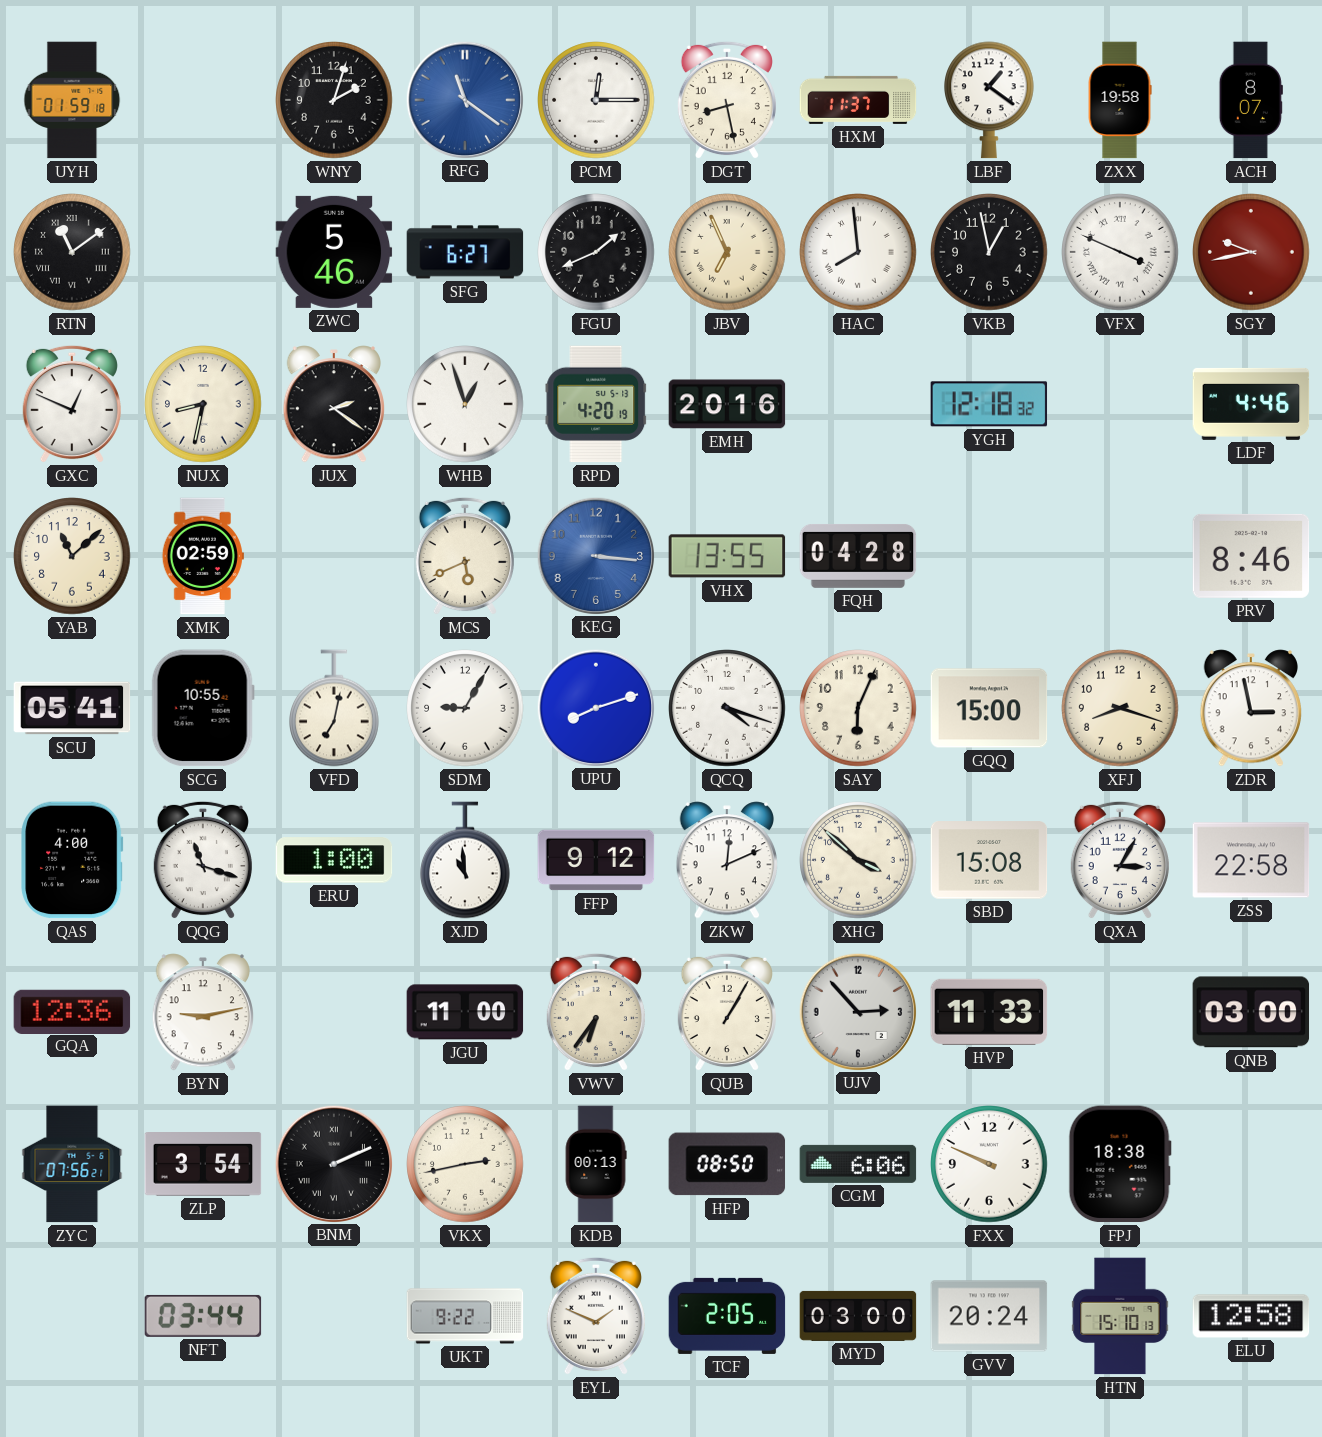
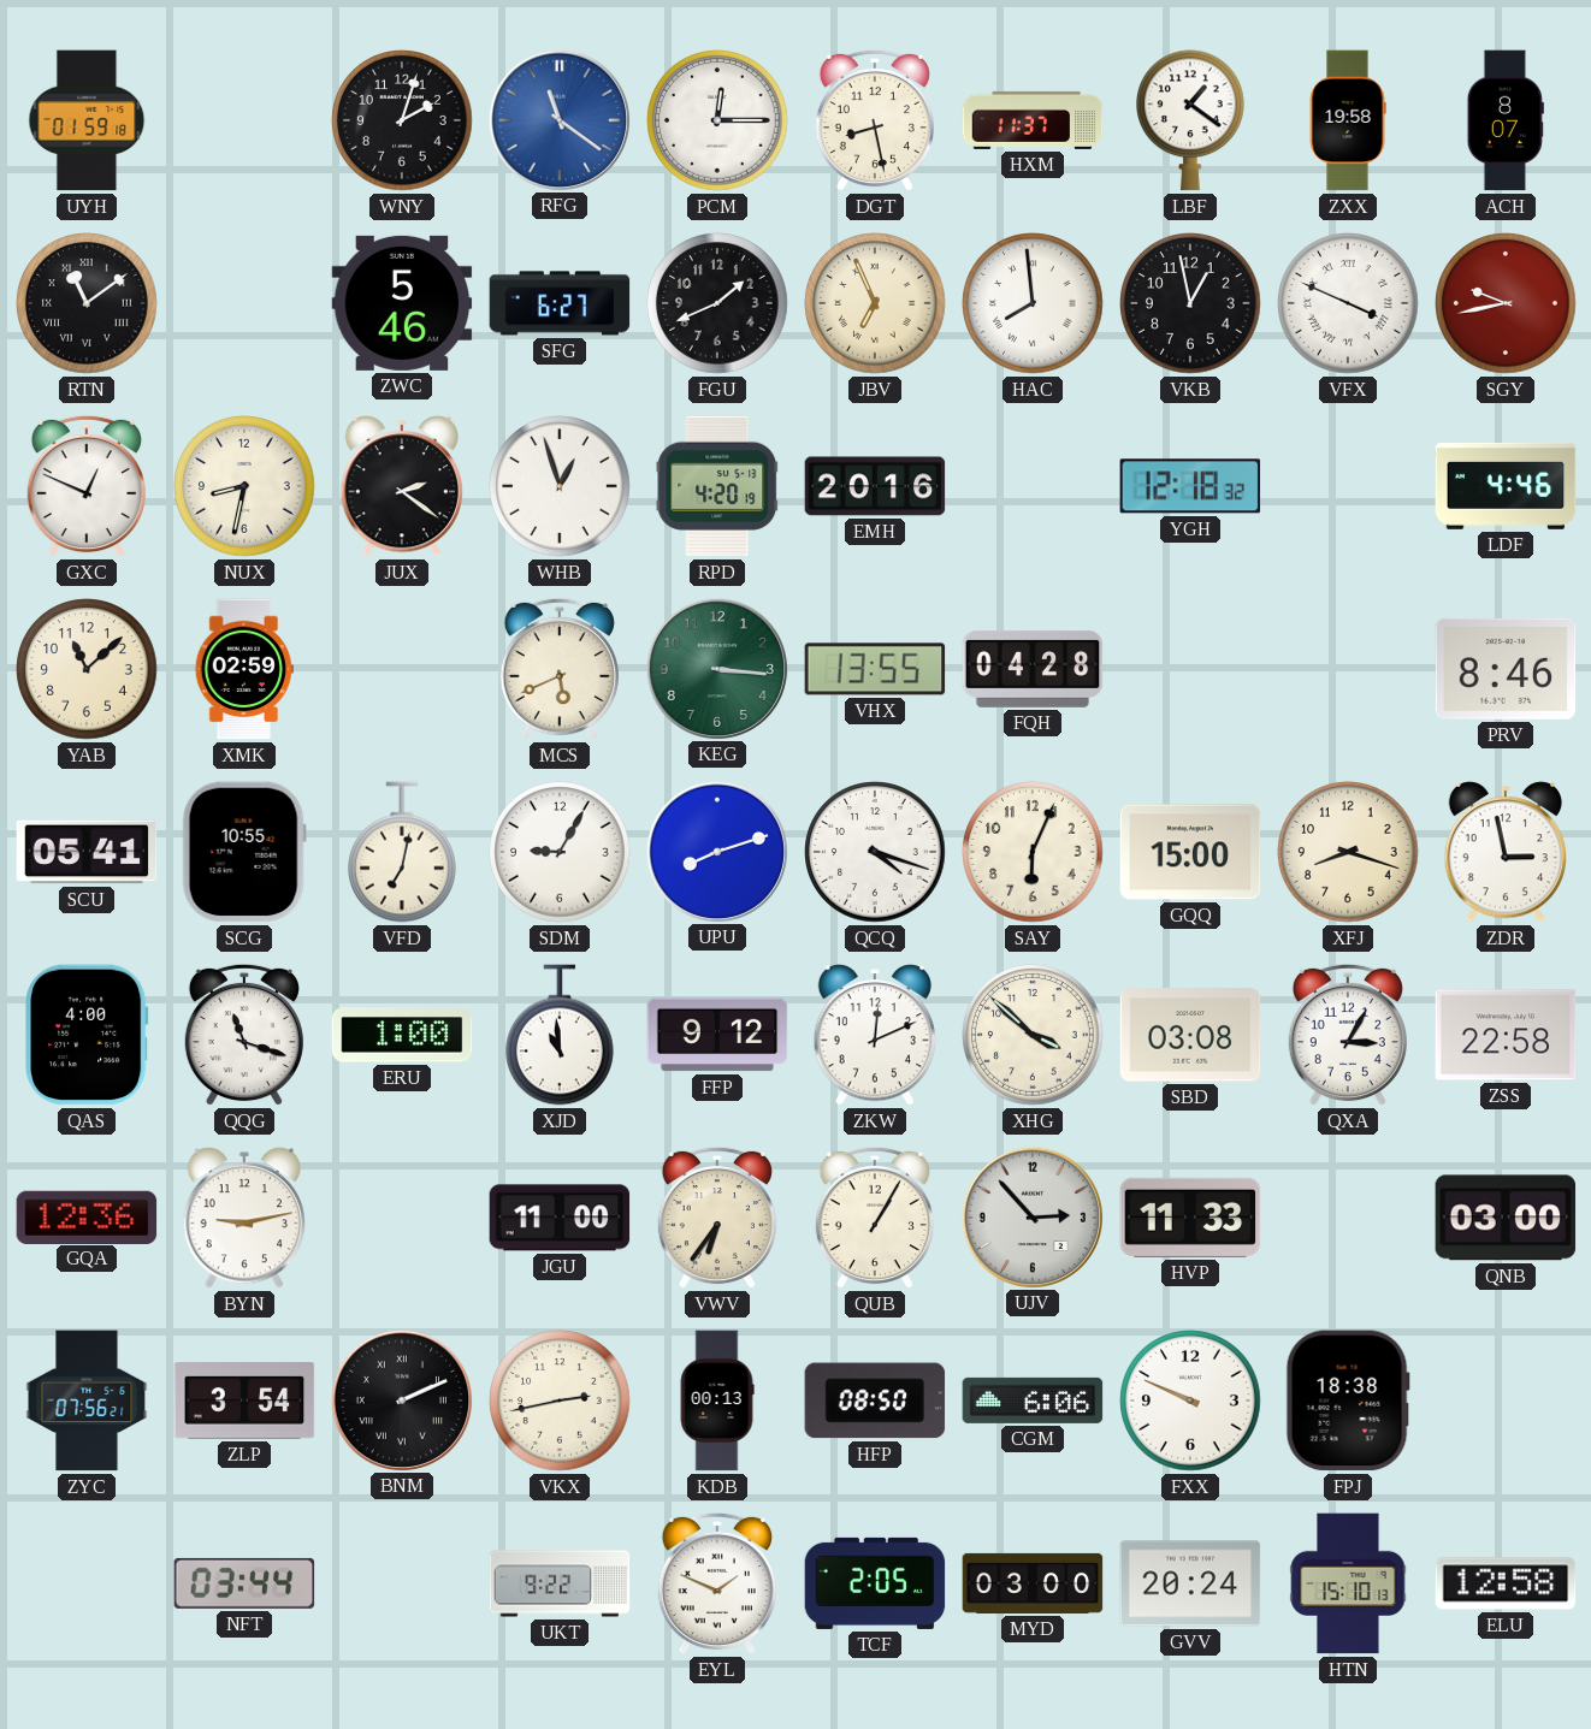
KEG dial: blue -> green
SBD: 15:08 -> 03:08
